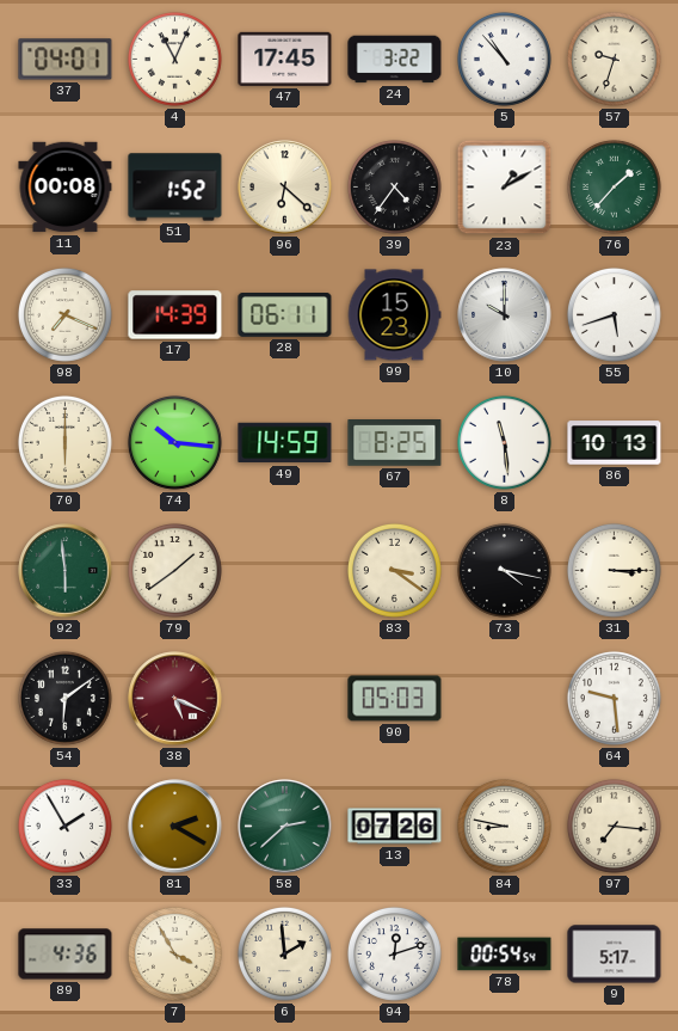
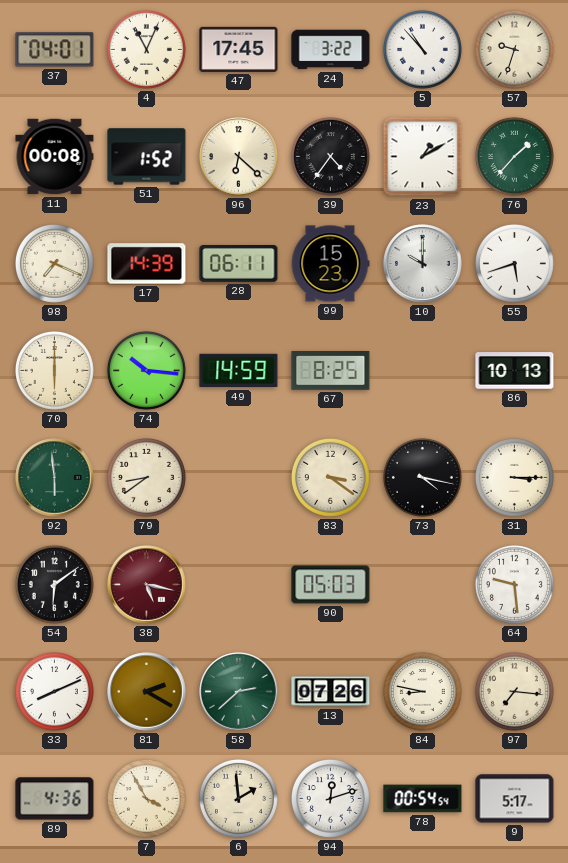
8: 11:29 -> none
79: 1:39 -> 8:39
38: 5:19 -> 5:17
33: 1:55 -> 8:11
